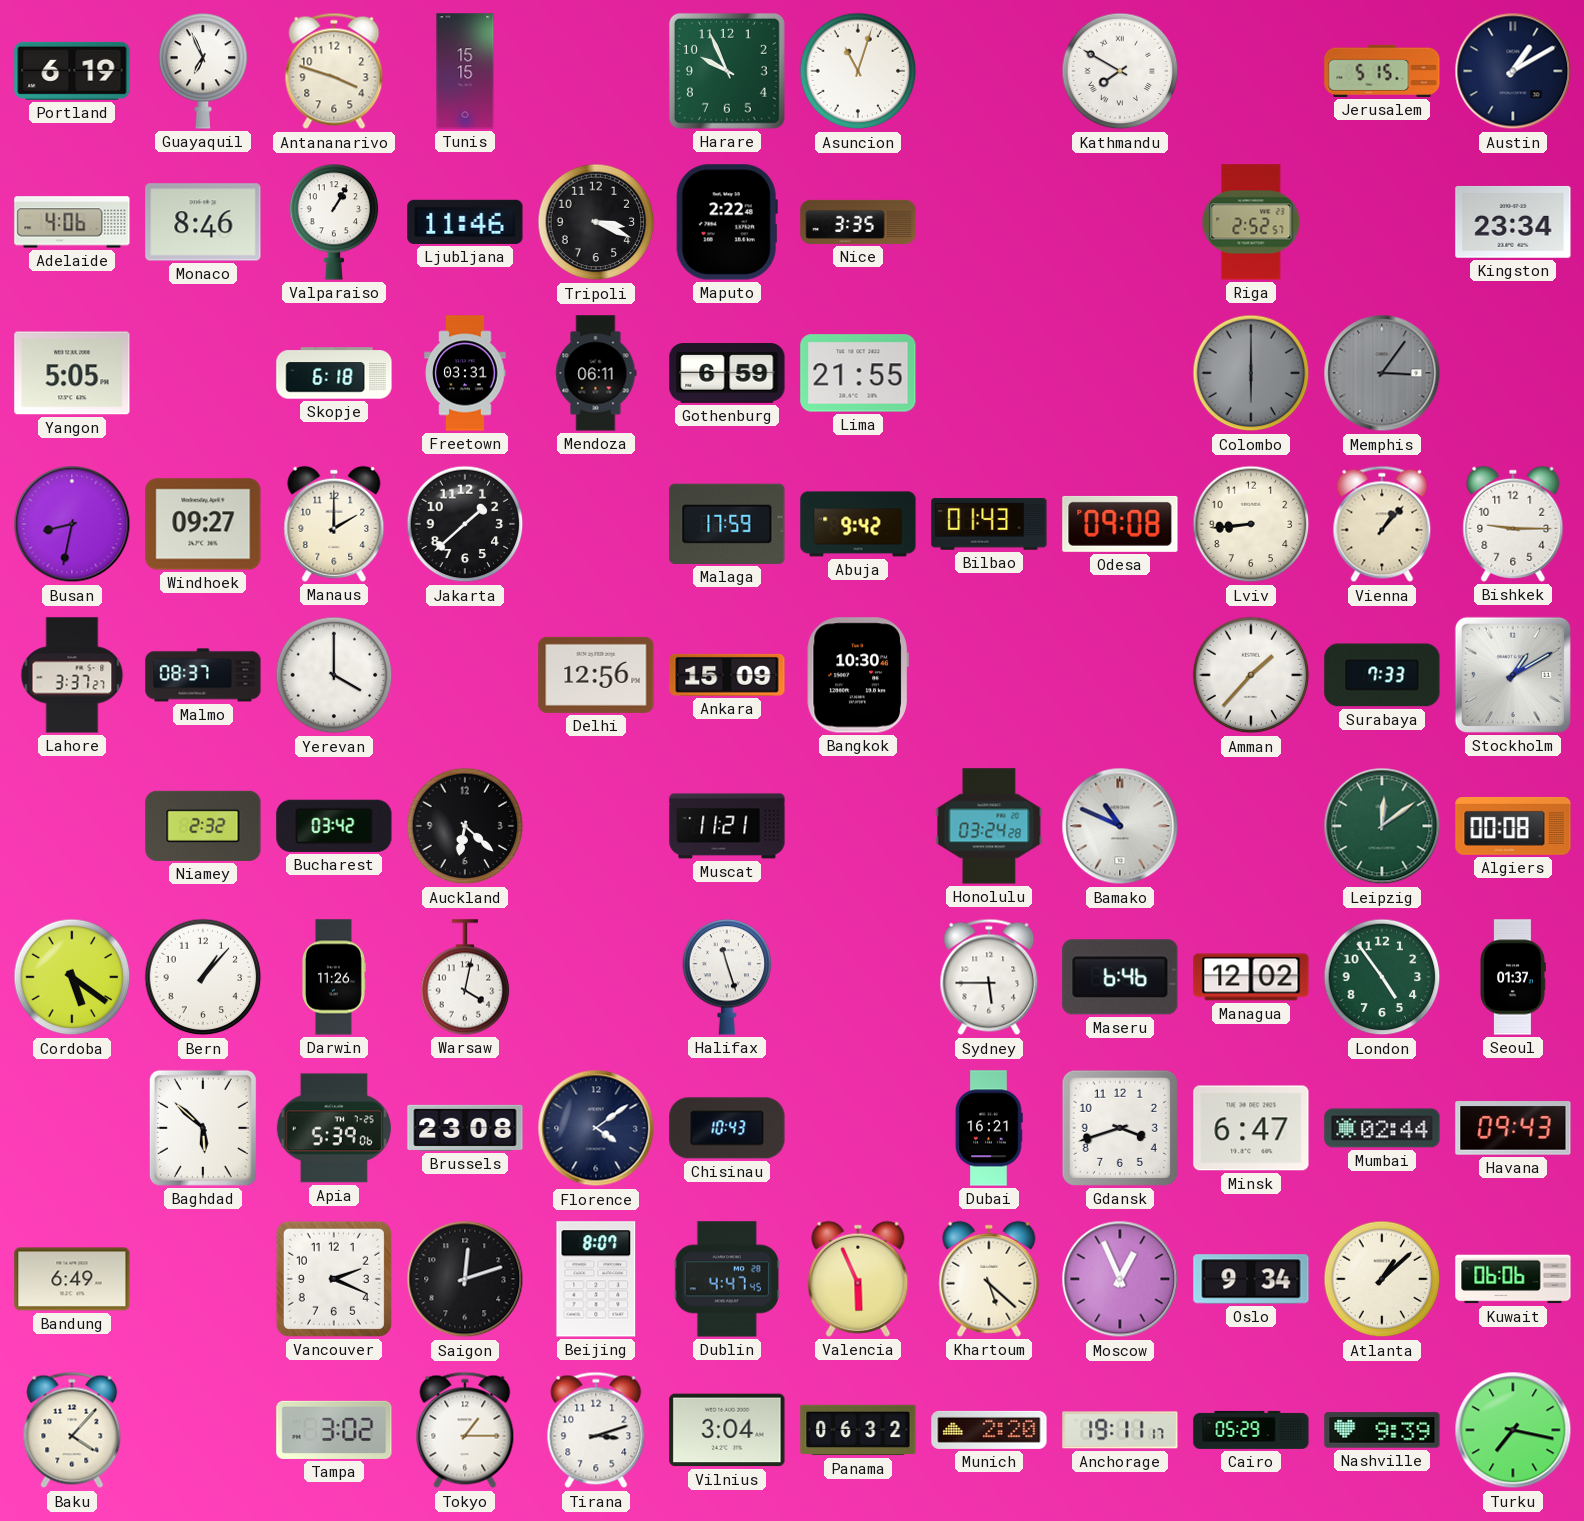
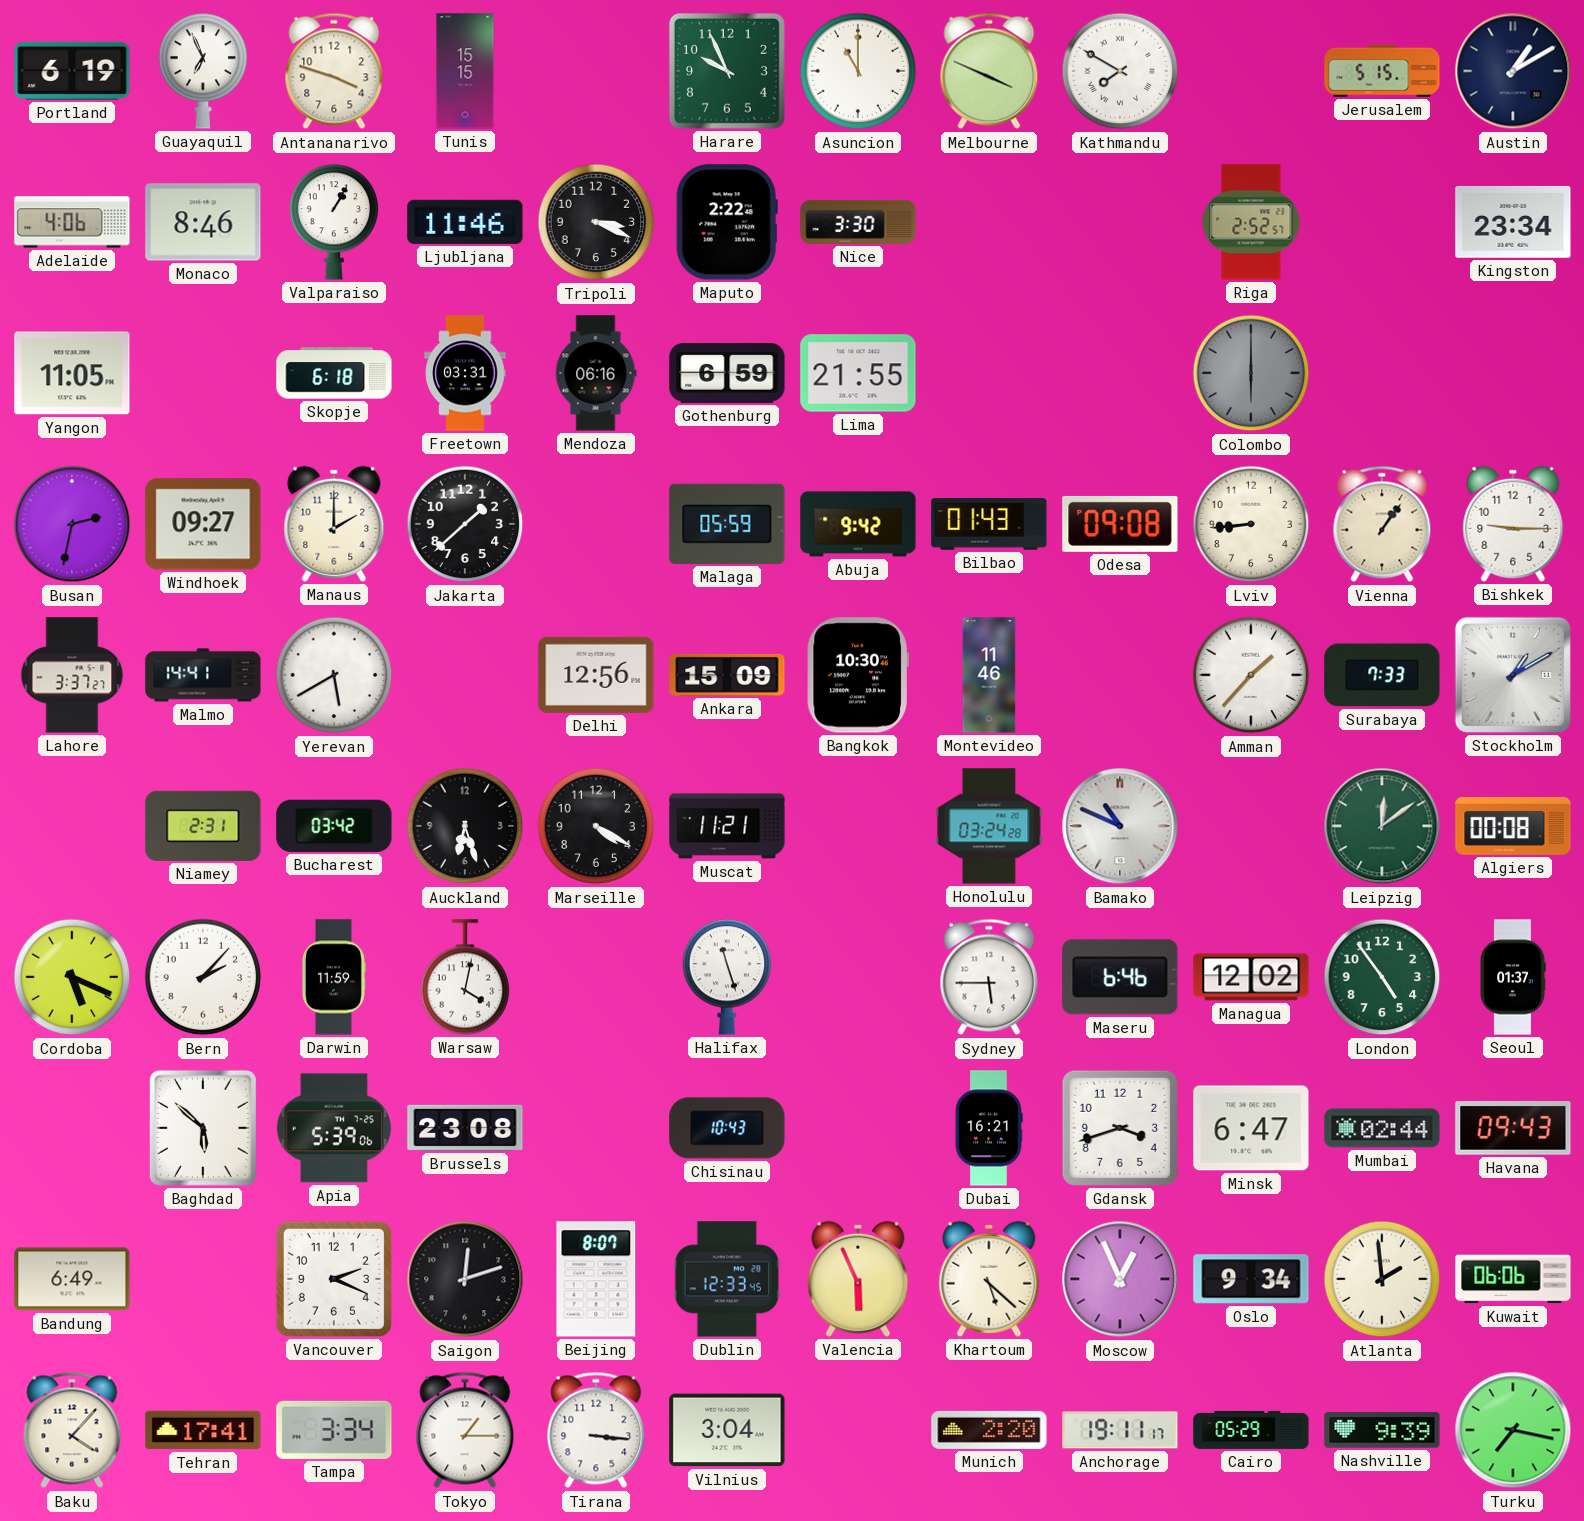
Asuncion: 11:03 -> 11:00
Melbourne: none -> 3:49
Nice: 3:35 -> 3:30
Yangon: 5:05 -> 11:05
Mendoza: 06:11 -> 06:16
Memphis: 3:06 -> none
Busan: 8:32 -> 2:32
Malaga: 17:59 -> 05:59
Vienna: 1:07 -> 1:06
Malmo: 08:37 -> 14:41
Yerevan: 4:00 -> 5:40
Montevideo: none -> 11:46
Niamey: 2:32 -> 2:31
Auckland: 6:22 -> 6:27
Marseille: none -> 4:20
Cordoba: 5:21 -> 5:19
Bern: 1:07 -> 2:07
Darwin: 11:26 -> 11:59
Florence: 4:09 -> none
Dublin: 4:47 -> 12:33
Atlanta: 1:08 -> 1:59
Tehran: none -> 17:41
Tampa: 3:02 -> 3:34
Tirana: 3:12 -> 3:16
Panama: 06:32 -> none
